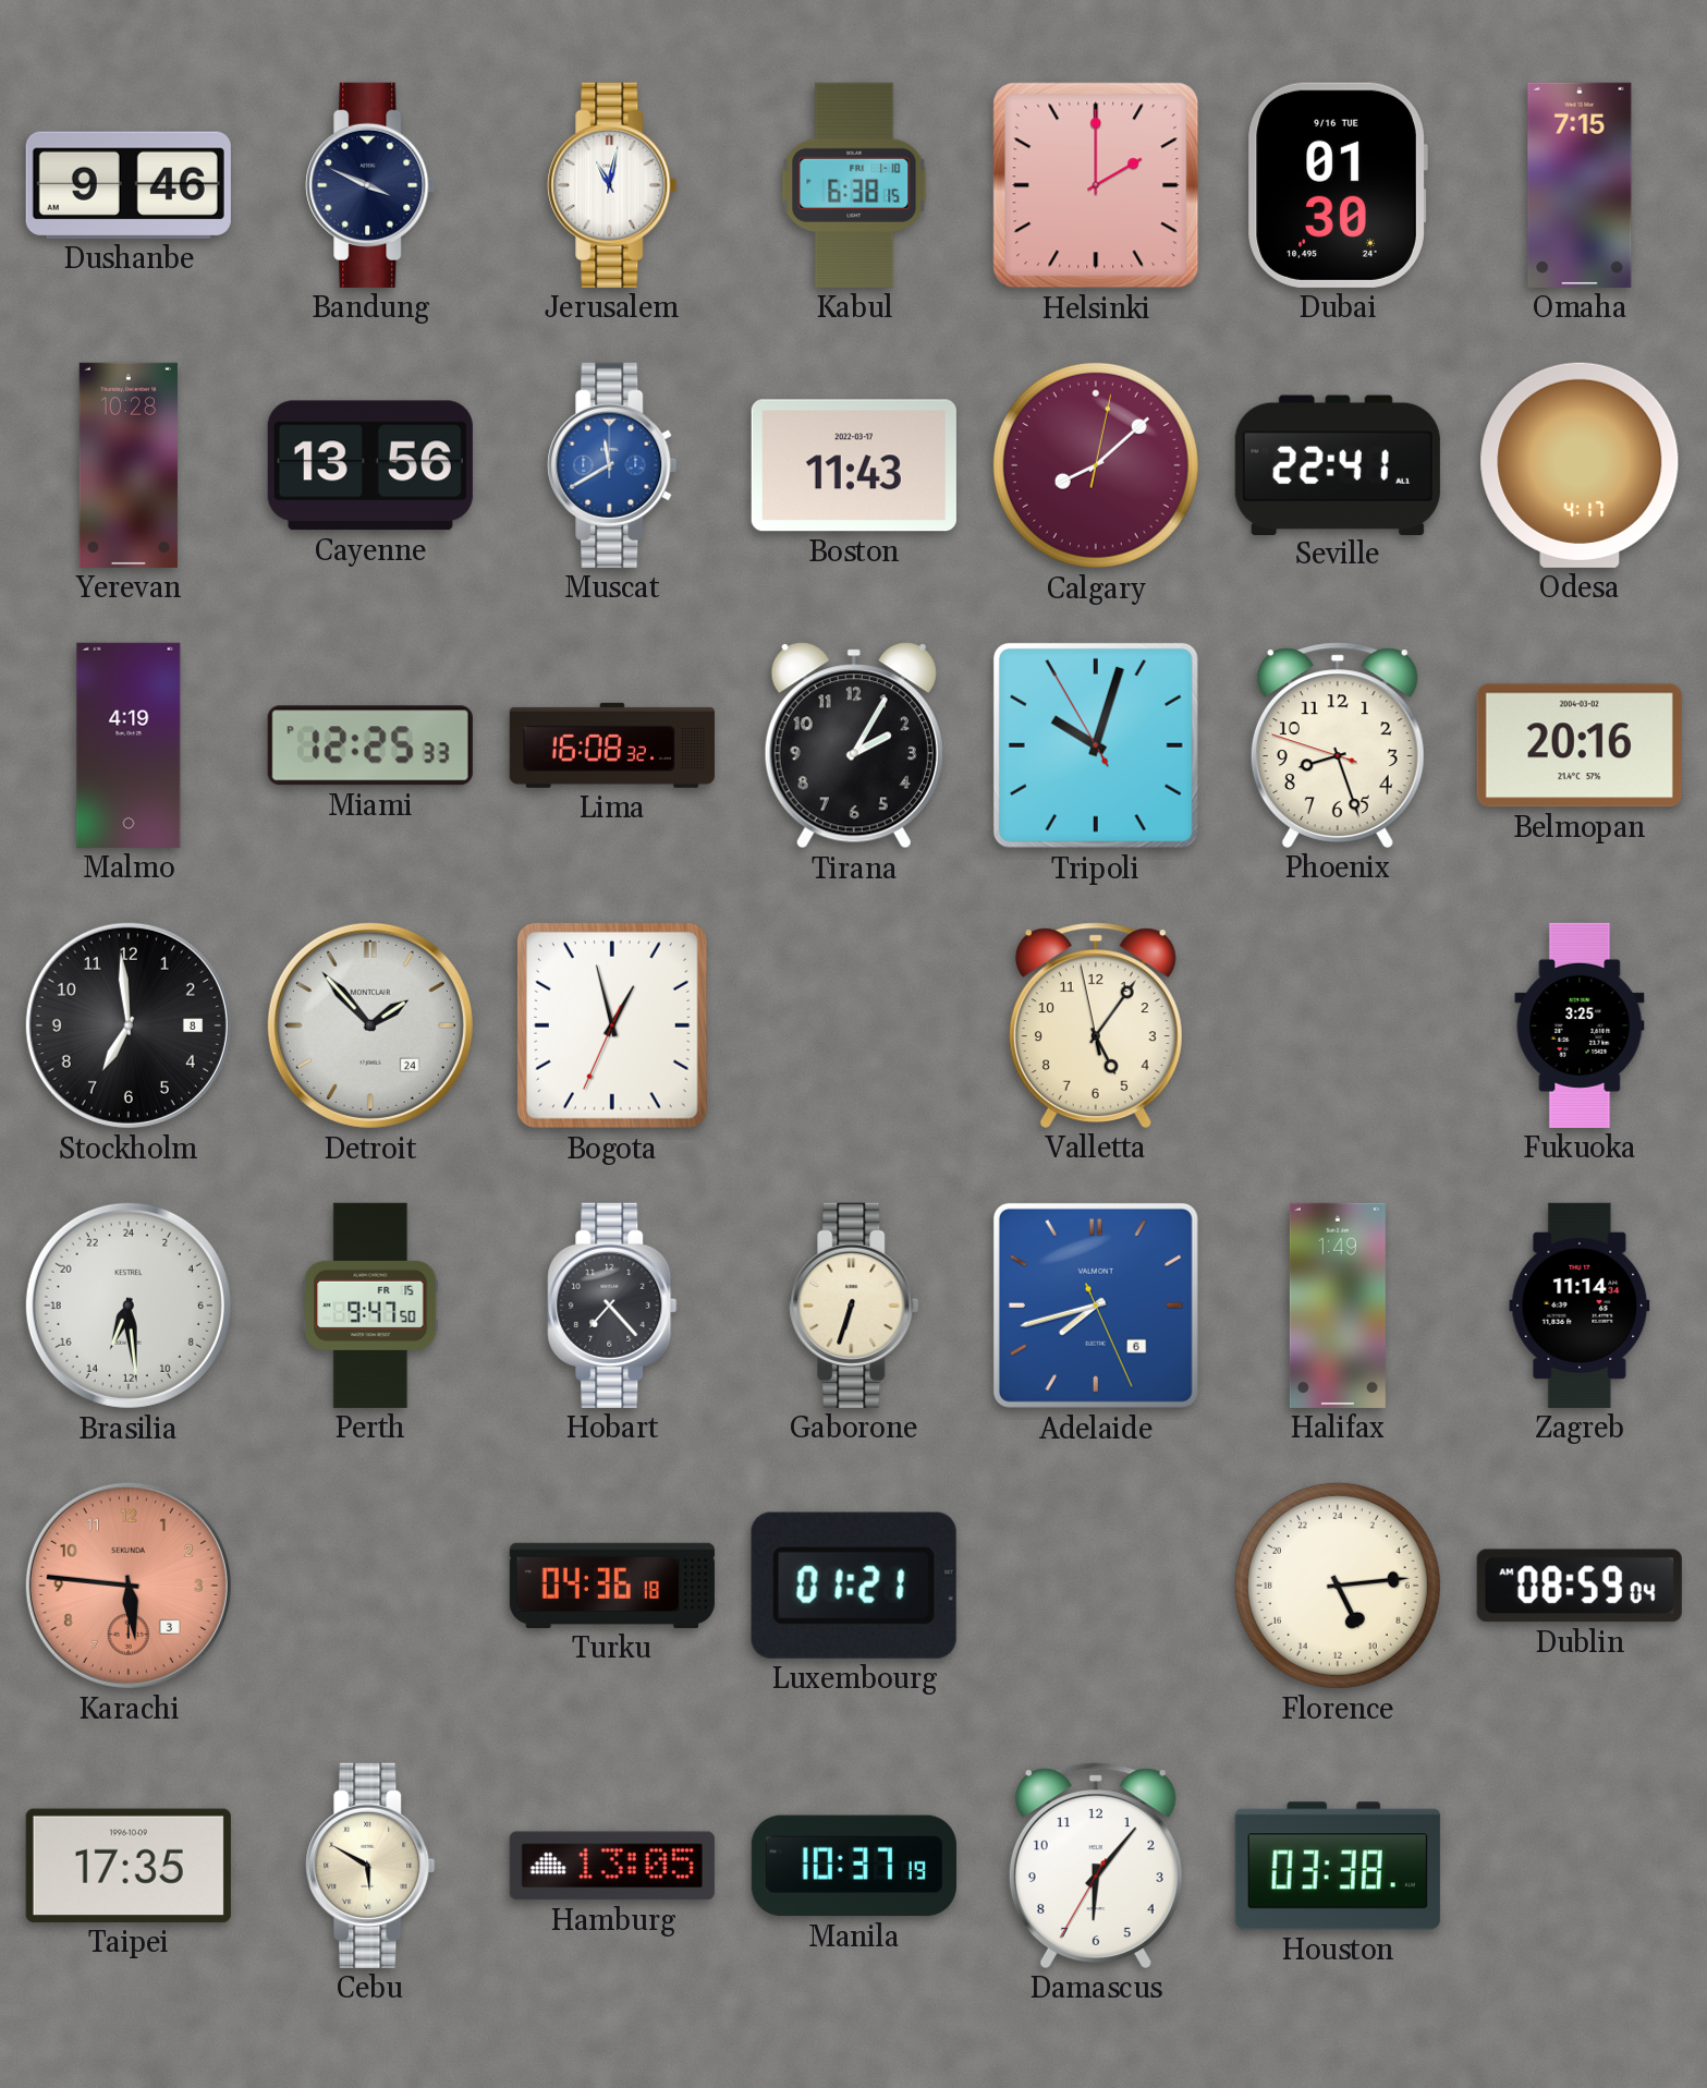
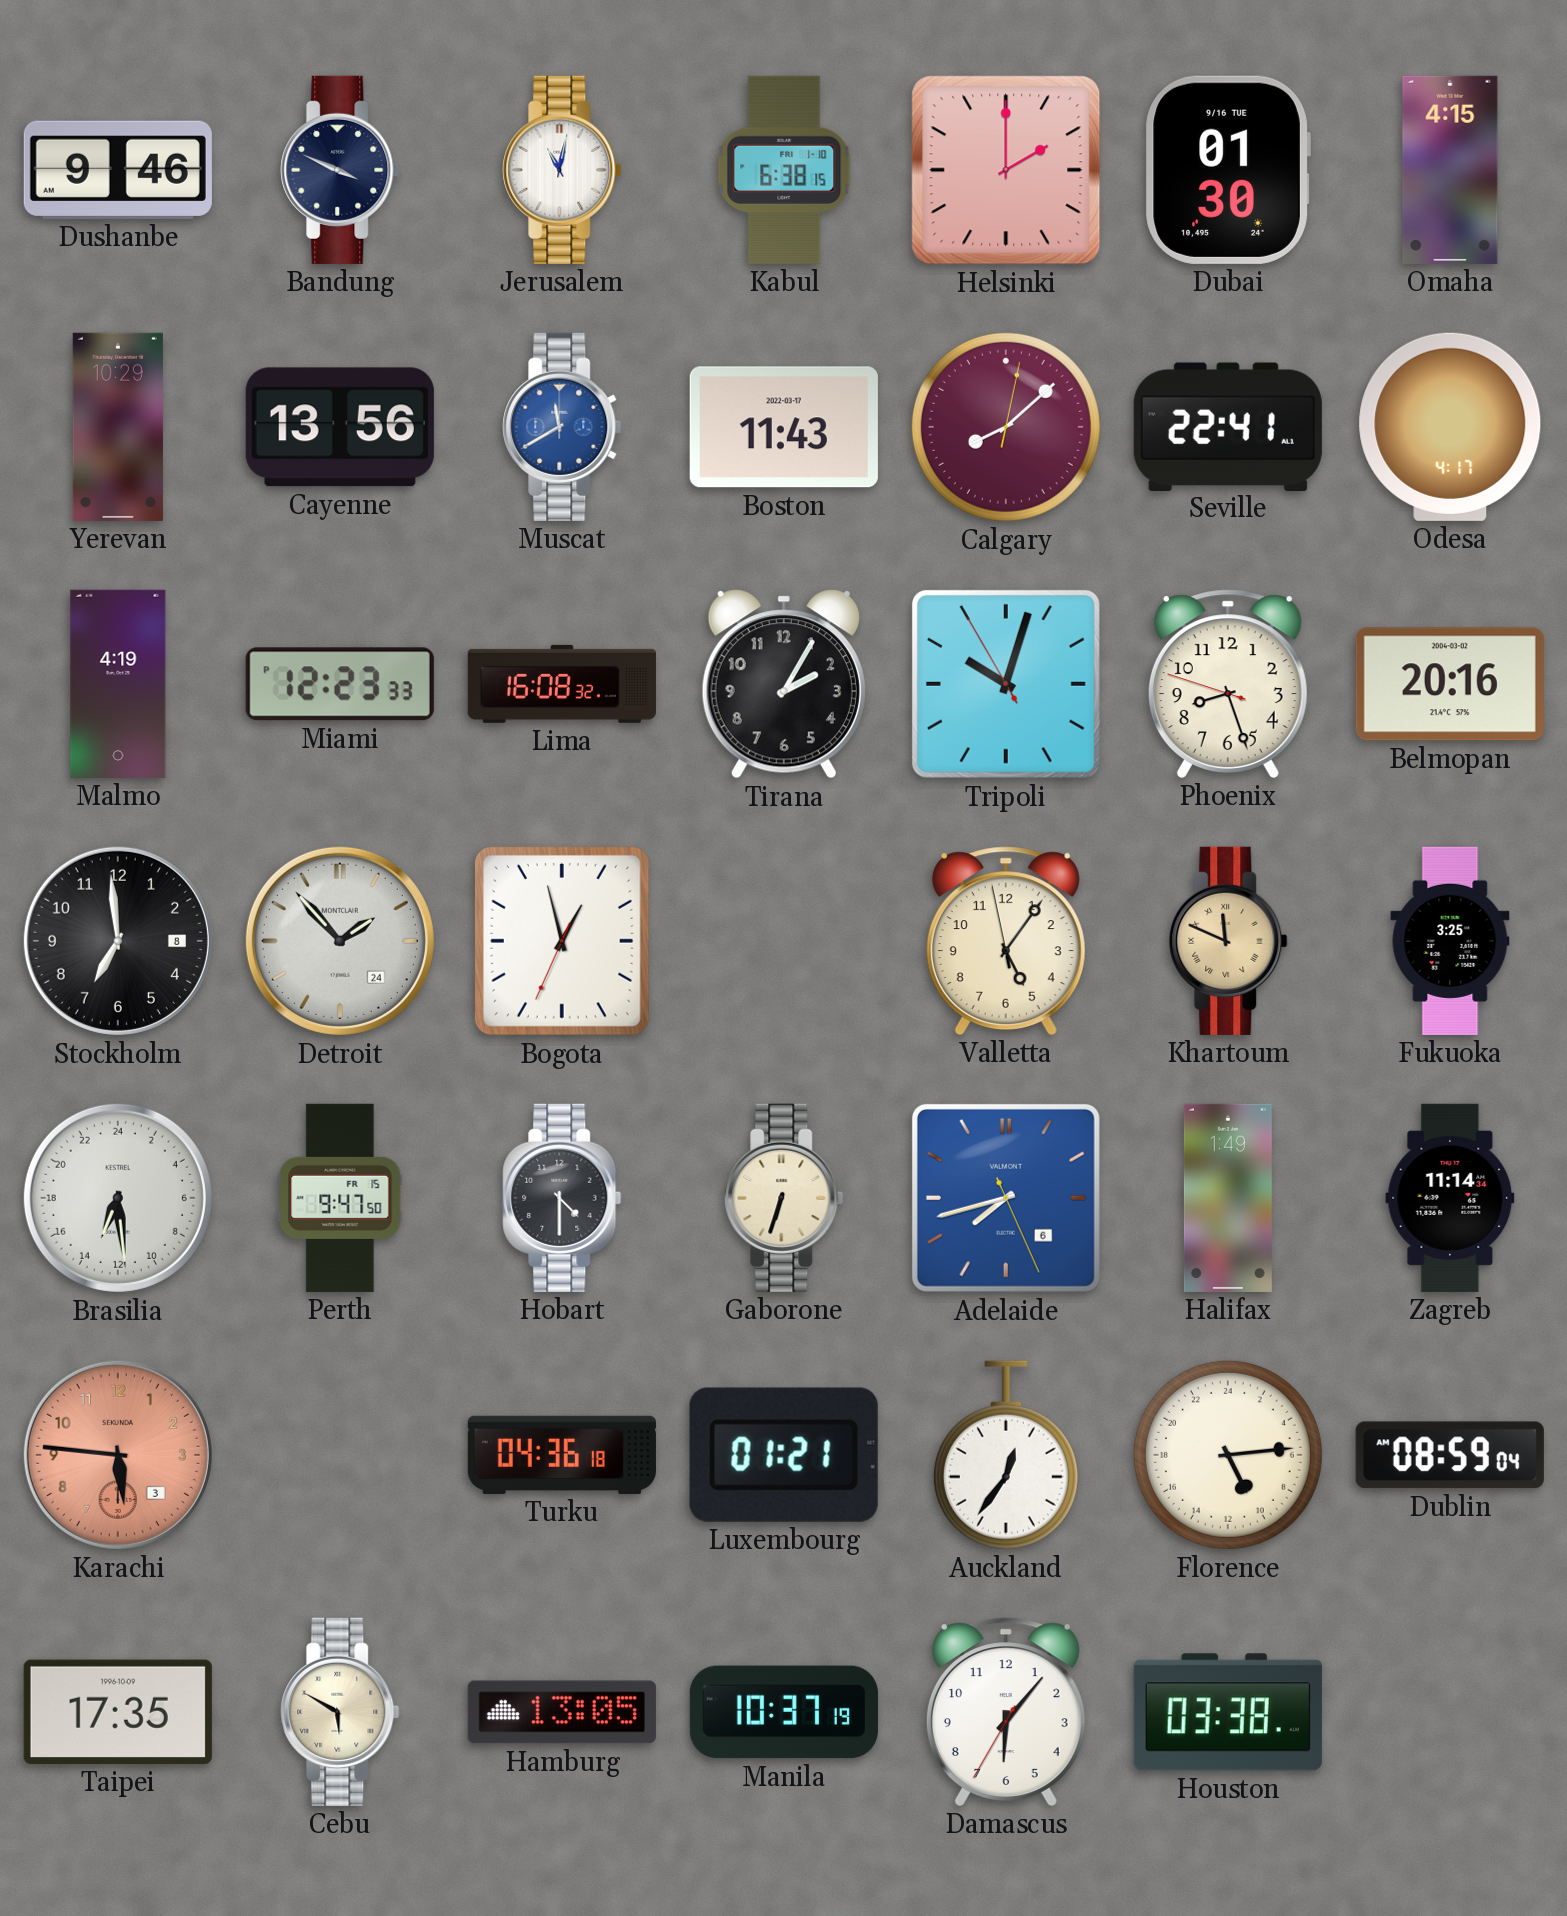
Omaha: 7:15 -> 4:15
Yerevan: 10:28 -> 10:29
Miami: 12:25 -> 12:23
Khartoum: none -> 11:49
Hobart: 7:23 -> 4:30
Auckland: none -> 12:36
